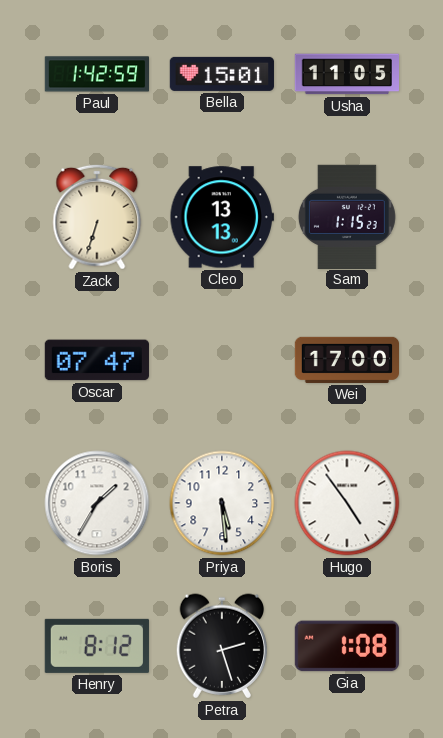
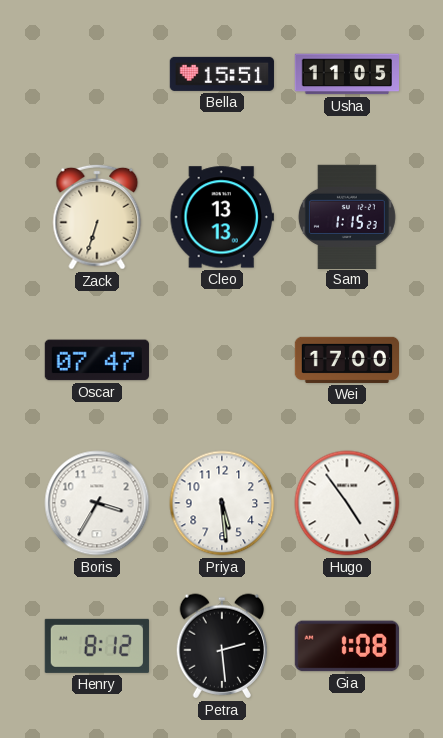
Paul: 1:42 -> none
Bella: 15:01 -> 15:51
Boris: 1:35 -> 3:35
Petra: 2:27 -> 2:29
